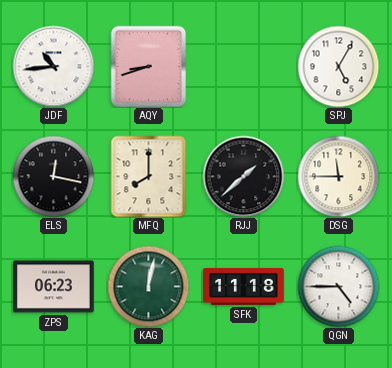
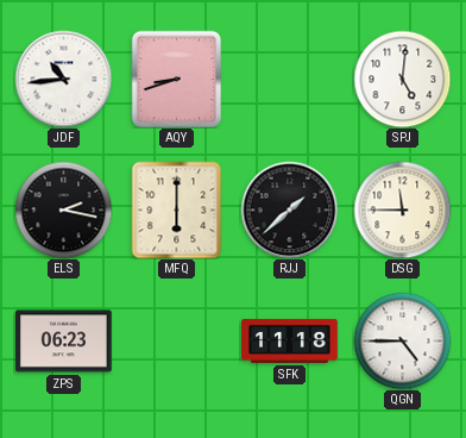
SPJ: 5:05 -> 5:01
ELS: 12:17 -> 2:17
MFQ: 8:00 -> 6:00
KAG: 12:02 -> none
